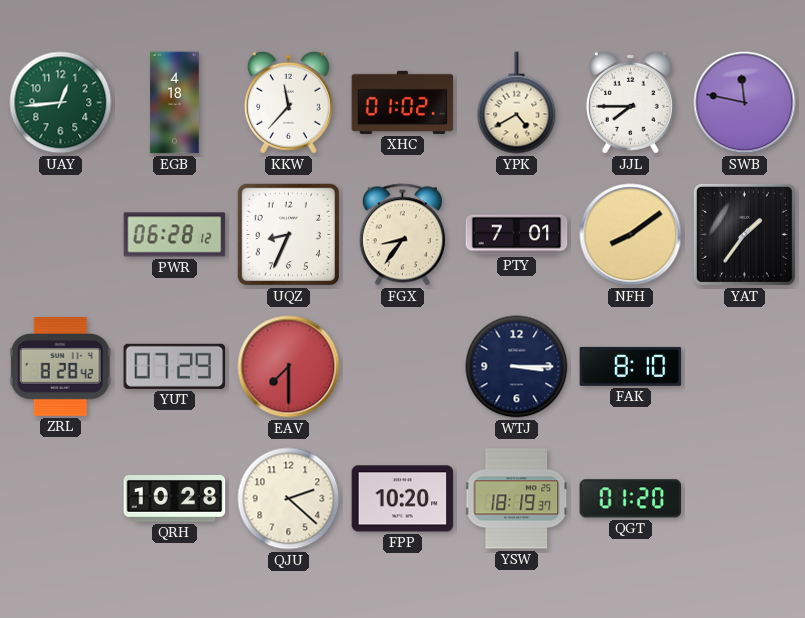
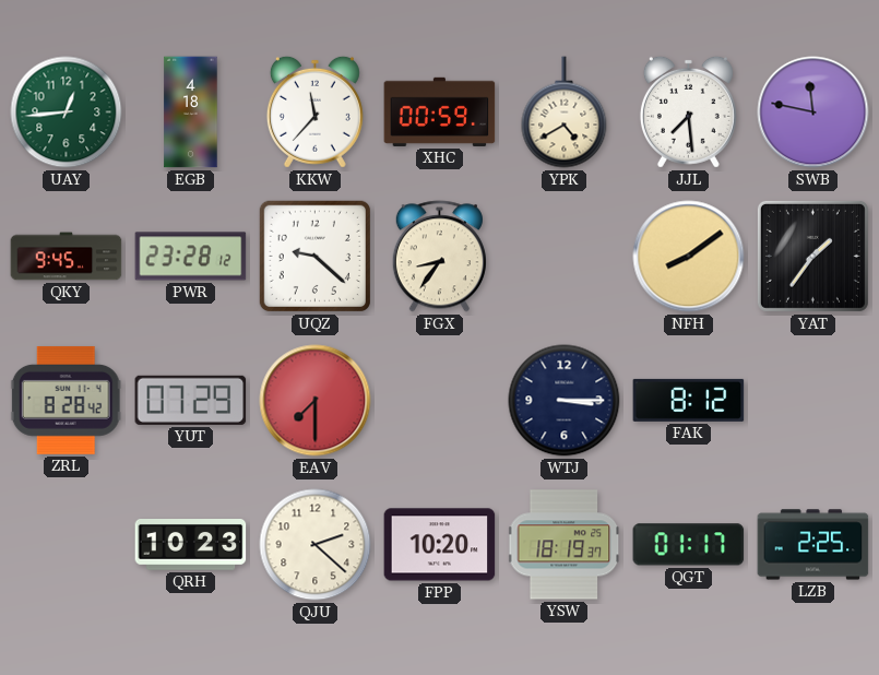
XHC: 01:02 -> 00:59
JJL: 7:45 -> 7:29
QKY: none -> 9:45
PWR: 06:28 -> 23:28
UQZ: 8:34 -> 9:22
PTY: 7:01 -> none
FAK: 8:10 -> 8:12
QRH: 10:28 -> 10:23
QGT: 01:20 -> 01:17
LZB: none -> 2:25
